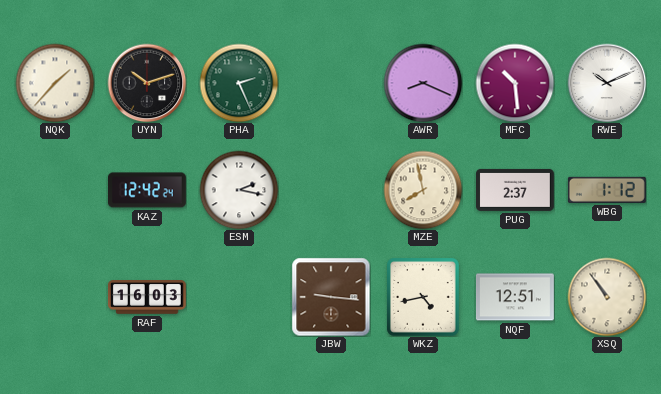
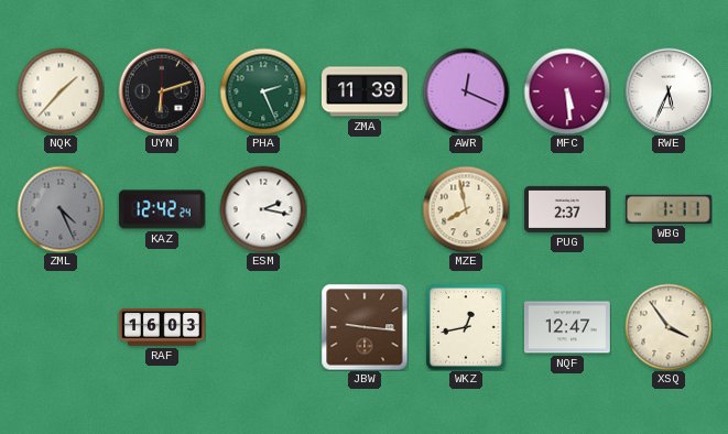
UYN: 10:12 -> 6:12
ZMA: none -> 11:39
AWR: 8:19 -> 12:19
MFC: 10:29 -> 5:29
RWE: 10:11 -> 5:34
ZML: none -> 4:26
WBG: 1:12 -> 1:11
WKZ: 4:43 -> 12:43
NQF: 12:51 -> 12:47
XSQ: 10:54 -> 3:54
